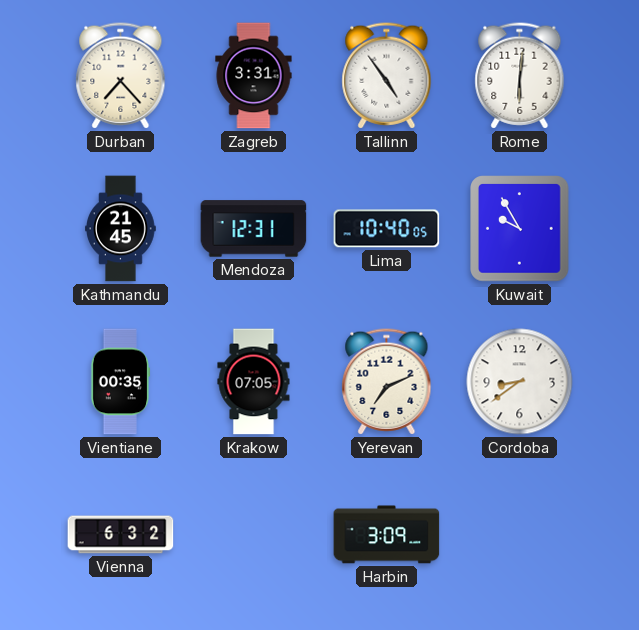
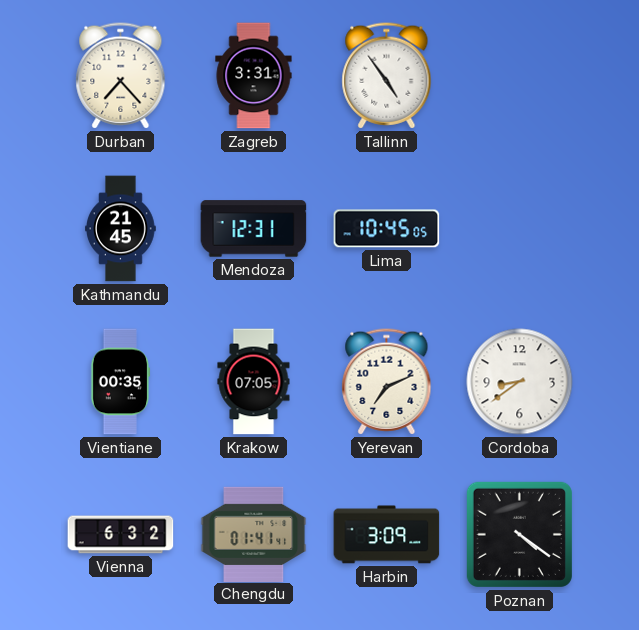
Rome: 6:01 -> none
Lima: 10:40 -> 10:45
Kuwait: 9:55 -> none
Chengdu: none -> 01:41
Poznan: none -> 4:21
